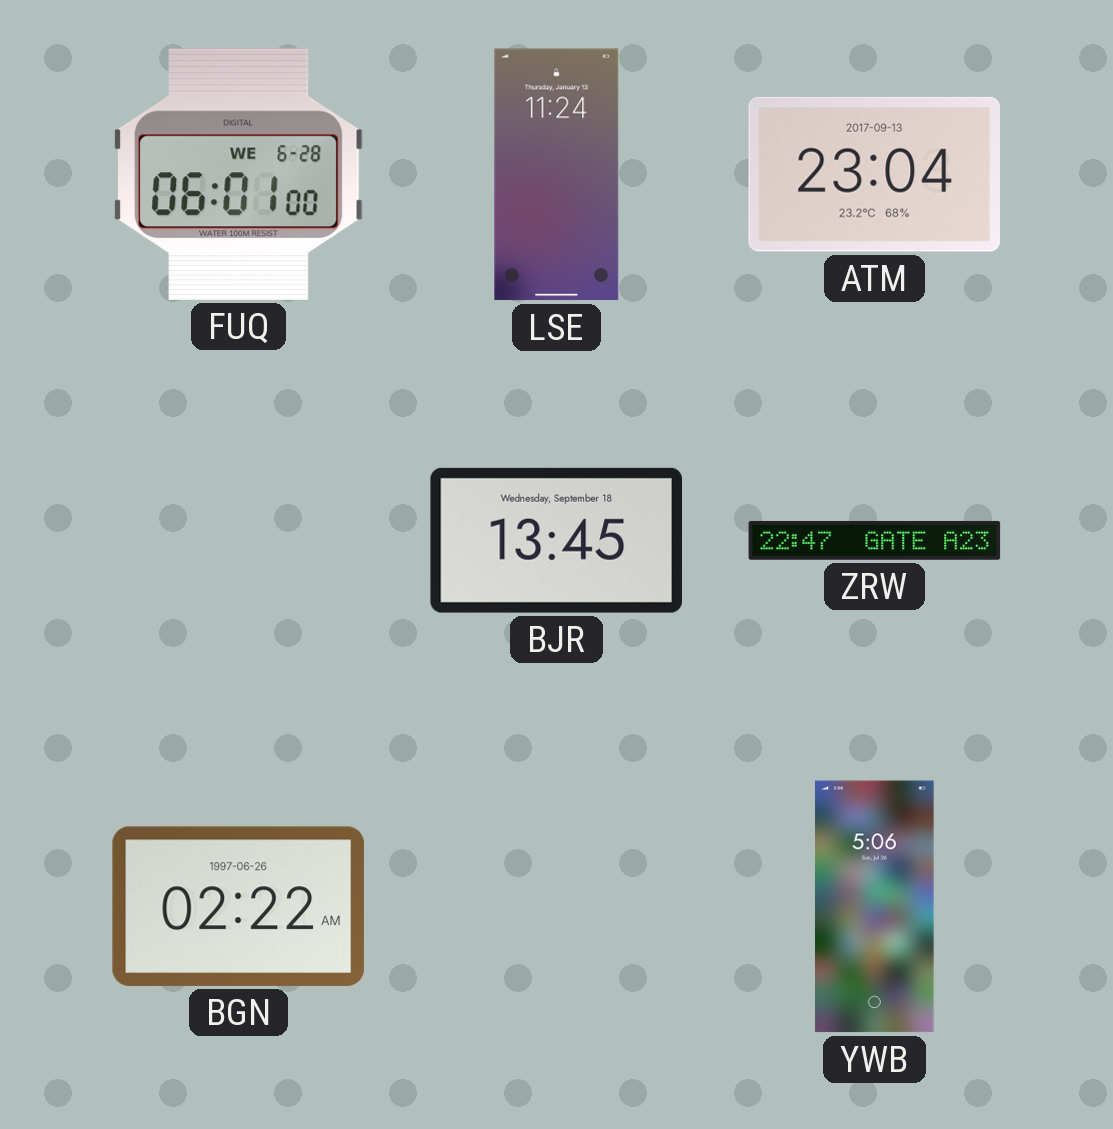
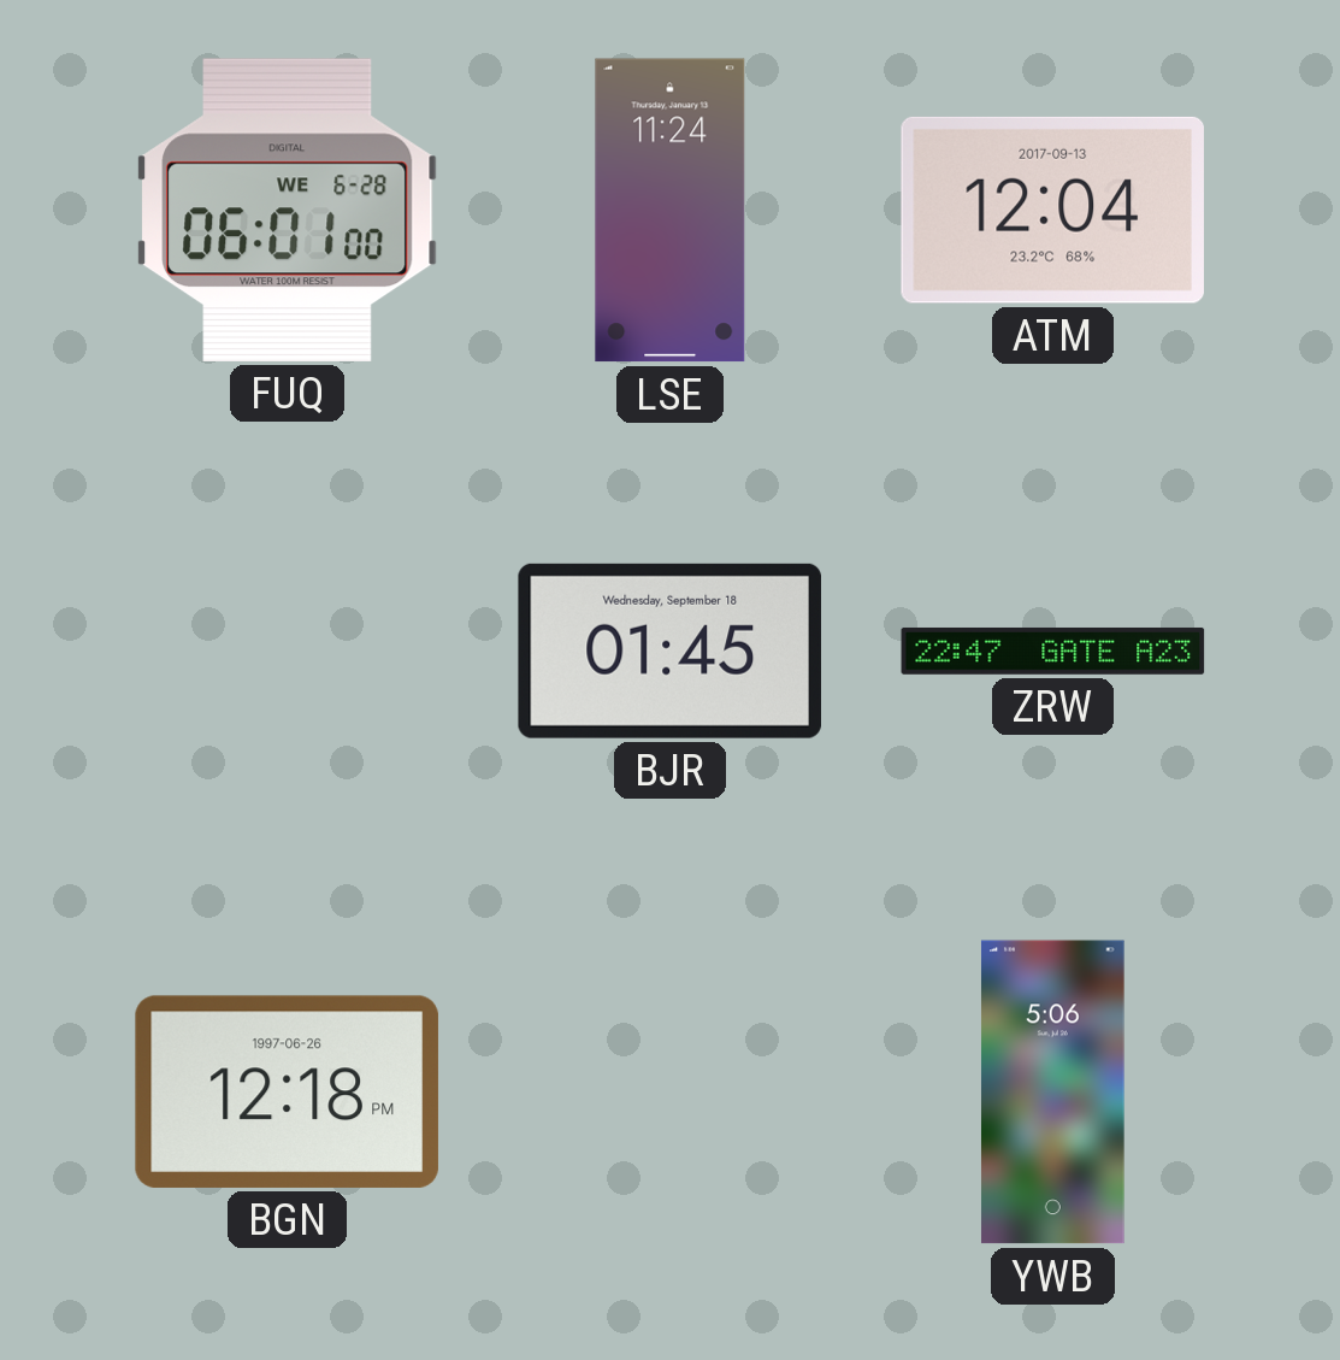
ATM: 23:04 -> 12:04
BJR: 13:45 -> 01:45
BGN: 02:22 -> 12:18
